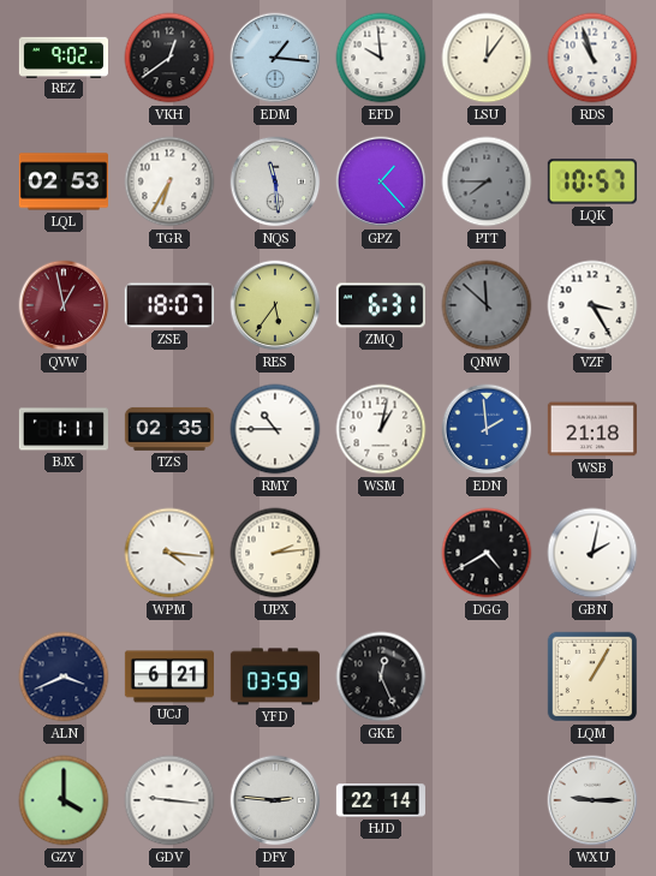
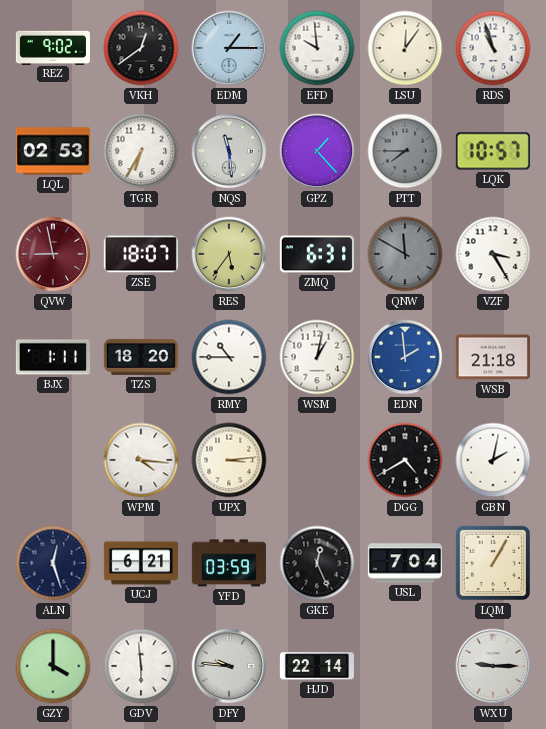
EDM: 1:16 -> 1:15
QVW: 12:58 -> 8:58
QNW: 11:52 -> 11:50
TZS: 02:35 -> 18:20
UPX: 2:14 -> 3:14
ALN: 3:41 -> 12:27
USL: none -> 7:04
GDV: 9:16 -> 5:59
DFY: 2:46 -> 9:46
